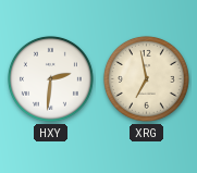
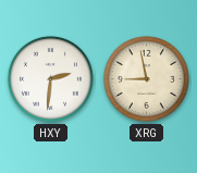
XRG: 6:58 -> 8:58
